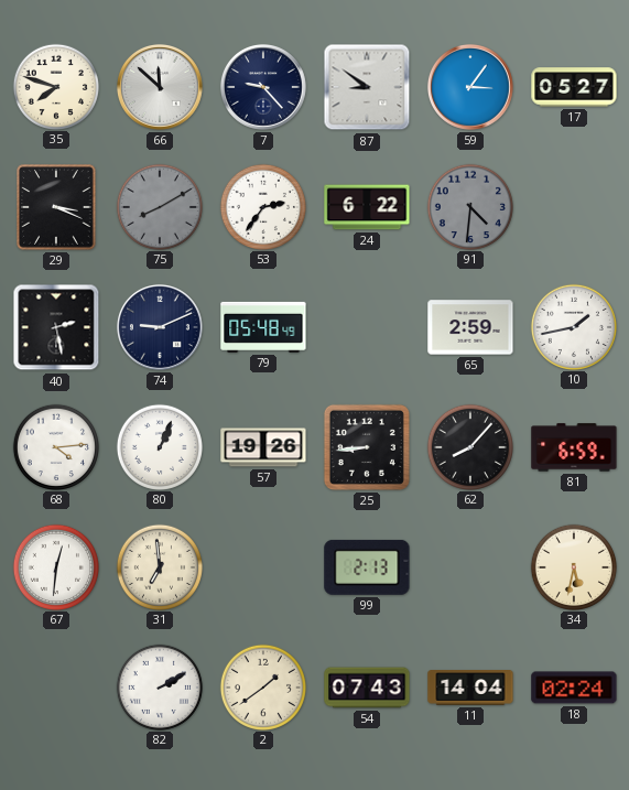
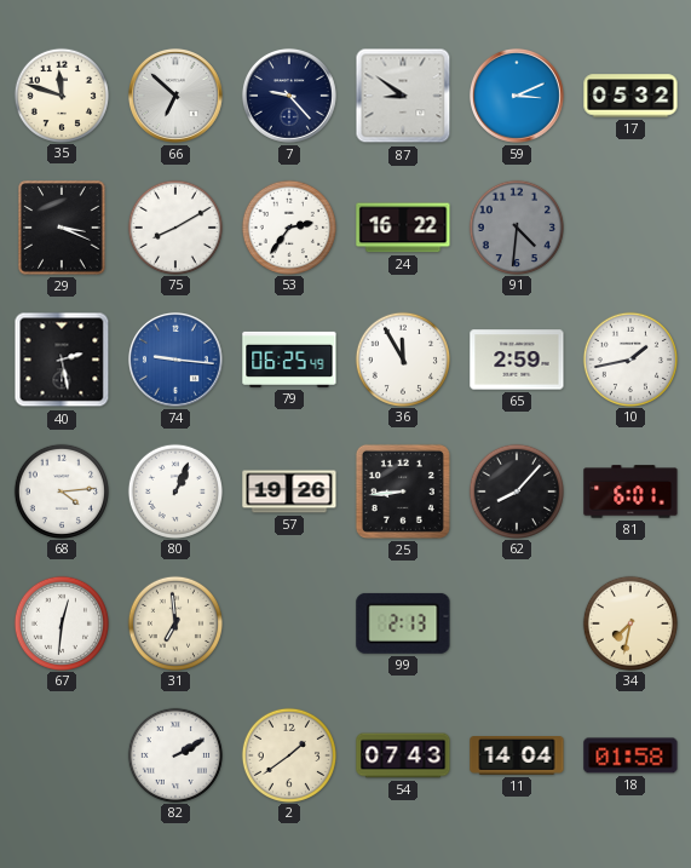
35: 7:48 -> 11:48
66: 11:52 -> 6:52
59: 3:06 -> 3:11
17: 05:27 -> 05:32
75 dial: grey -> white
24: 6:22 -> 16:22
74: 9:11 -> 9:16
74 dial: navy -> blue
79: 05:48 -> 06:25
36: none -> 11:55
81: 6:59 -> 6:01
34: 5:32 -> 7:32
18: 02:24 -> 01:58
